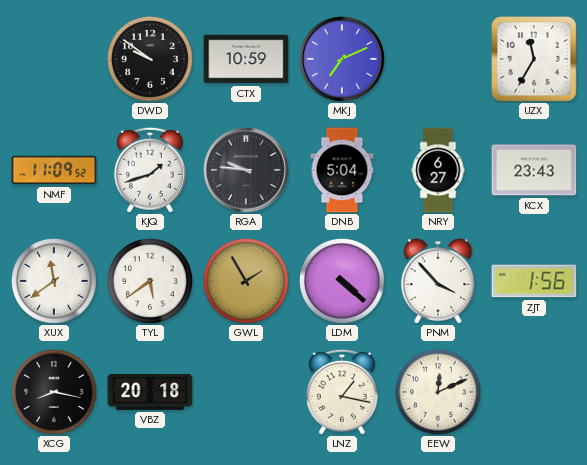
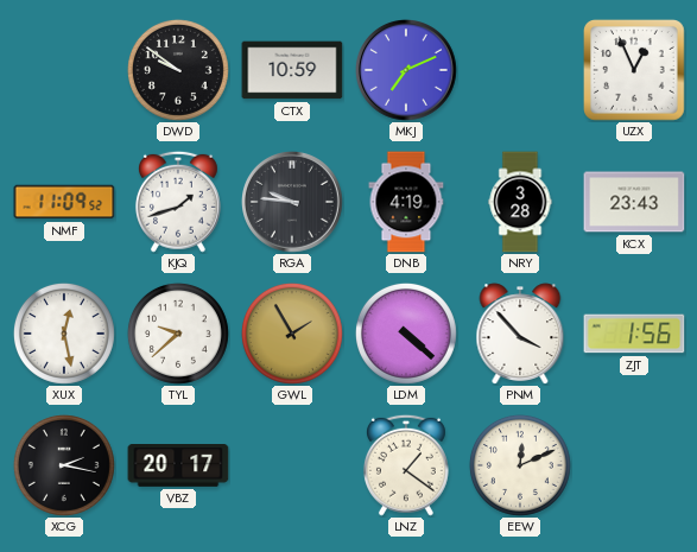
UZX: 11:35 -> 12:56
DNB: 5:04 -> 4:19
NRY: 6:27 -> 3:28
XUX: 11:39 -> 12:28
TYL: 5:39 -> 9:38
XCG: 8:17 -> 2:17
VBZ: 20:18 -> 20:17
LNZ: 1:17 -> 1:21
